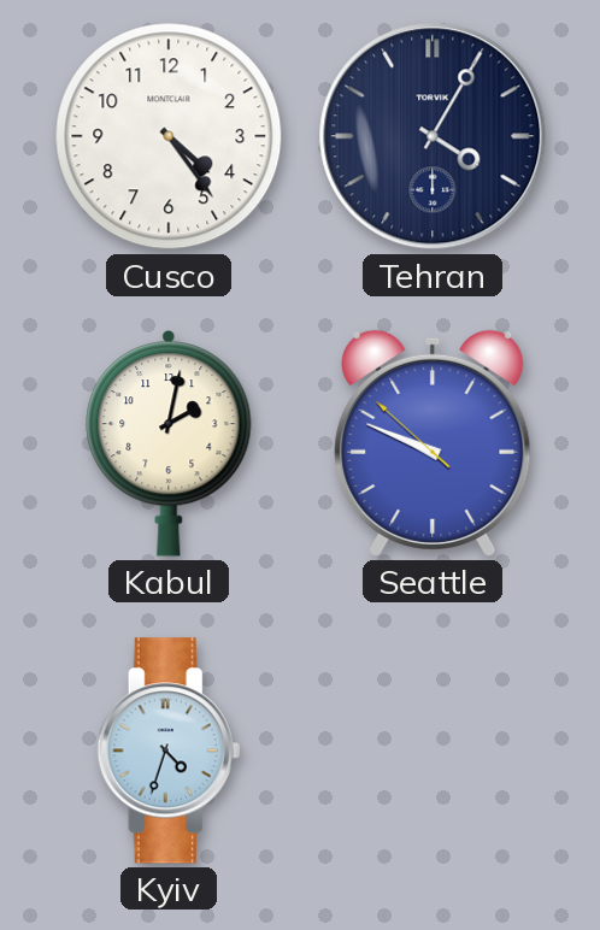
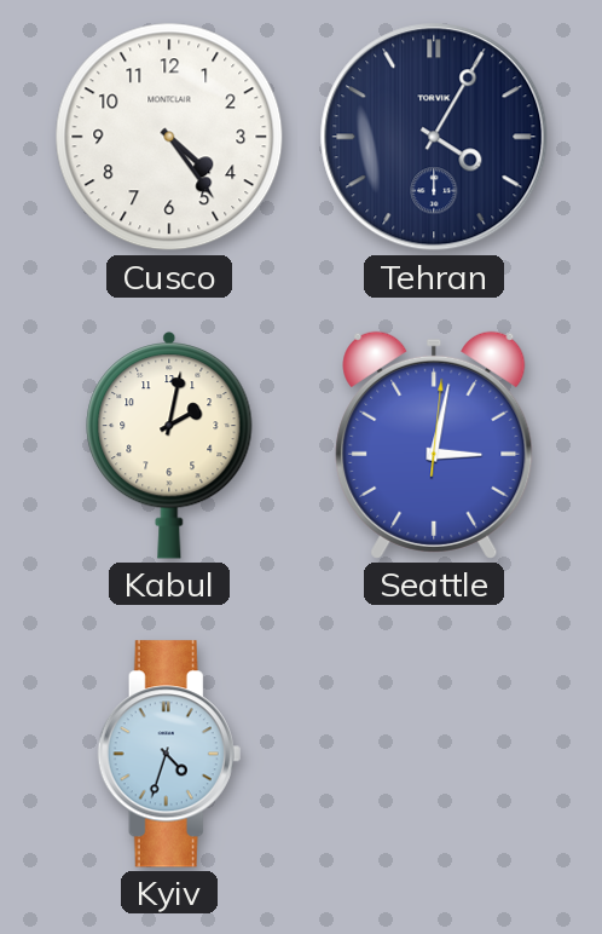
Seattle: 9:48 -> 3:02
